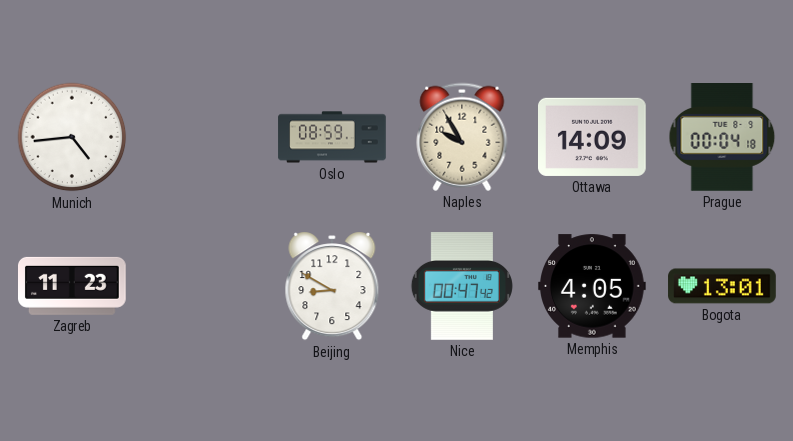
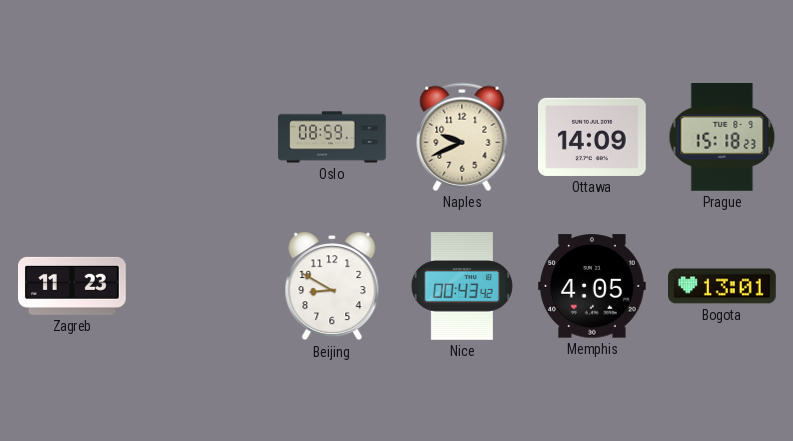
Munich: 4:44 -> none
Naples: 9:55 -> 9:41
Prague: 00:04 -> 15:18
Nice: 00:47 -> 00:43
